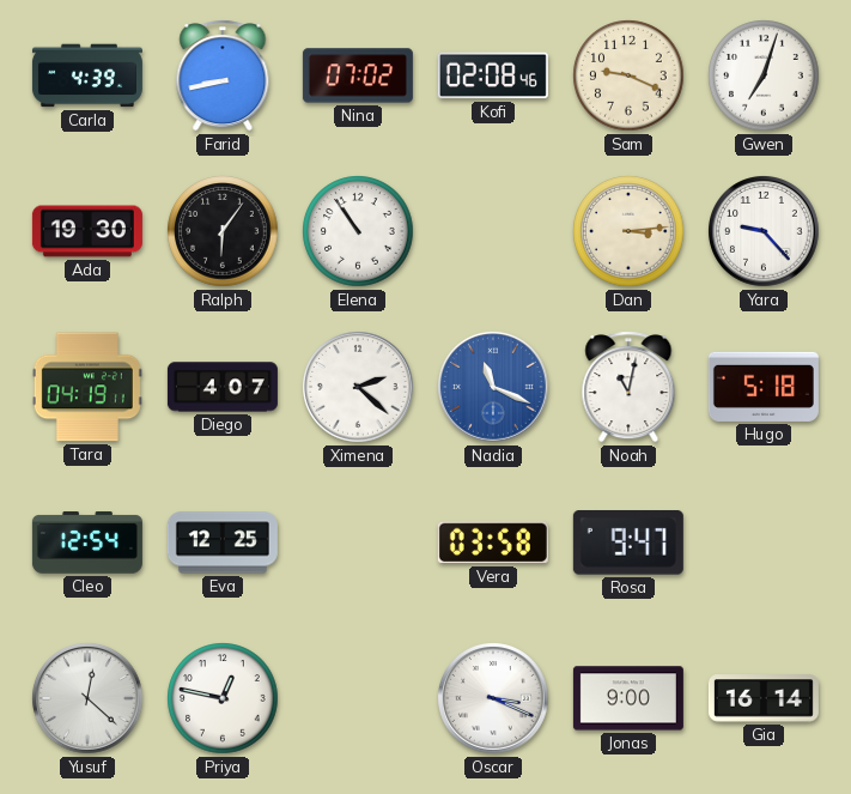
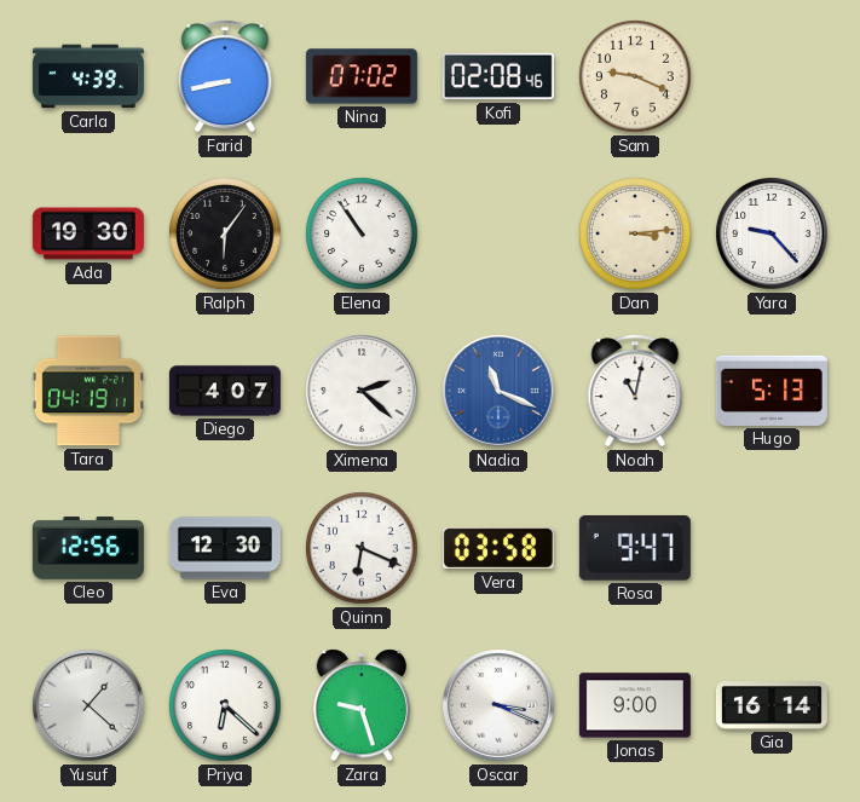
Gwen: 7:03 -> none
Hugo: 5:18 -> 5:13
Cleo: 12:54 -> 12:56
Eva: 12:25 -> 12:30
Quinn: none -> 6:19
Yusuf: 12:22 -> 1:22
Priya: 12:47 -> 6:22
Zara: none -> 9:27
